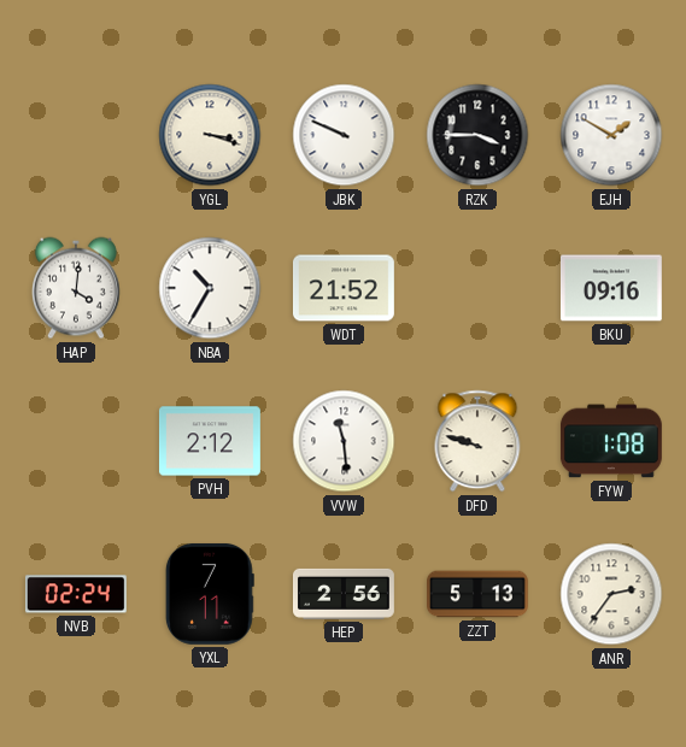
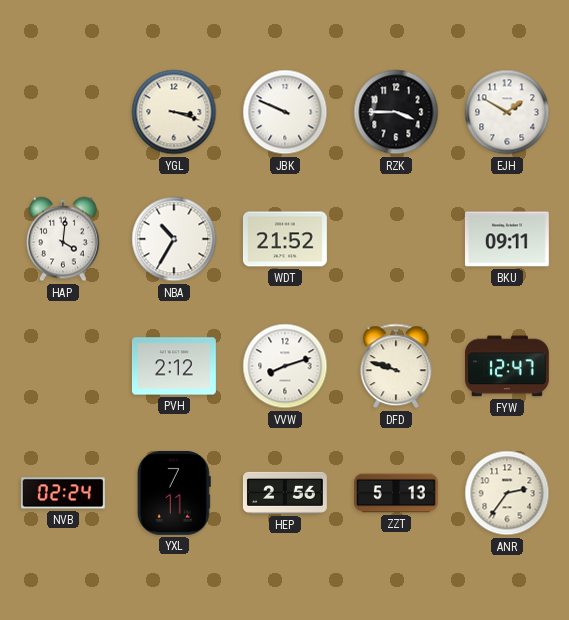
BKU: 09:16 -> 09:11
VVW: 11:29 -> 8:12
FYW: 1:08 -> 12:47
